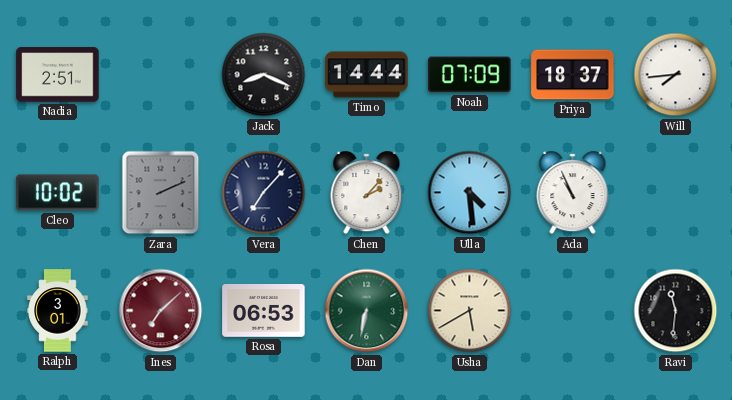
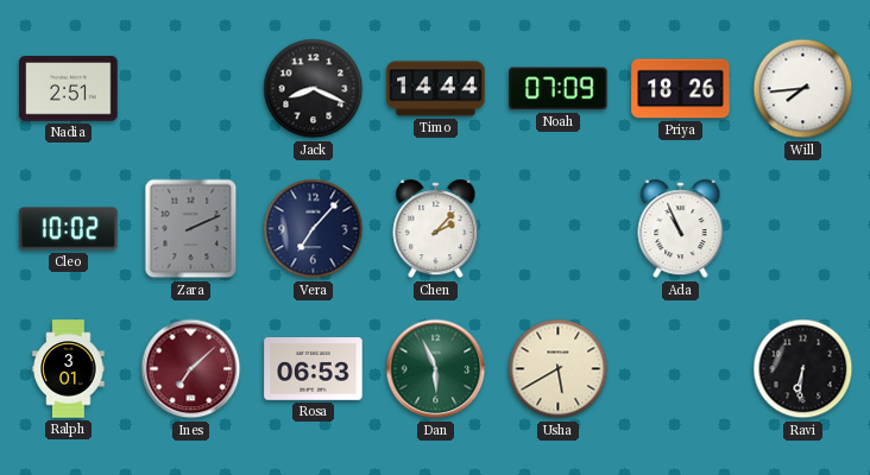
Priya: 18:37 -> 18:26
Ulla: 4:29 -> none
Dan: 6:32 -> 5:56
Ravi: 11:31 -> 6:31
